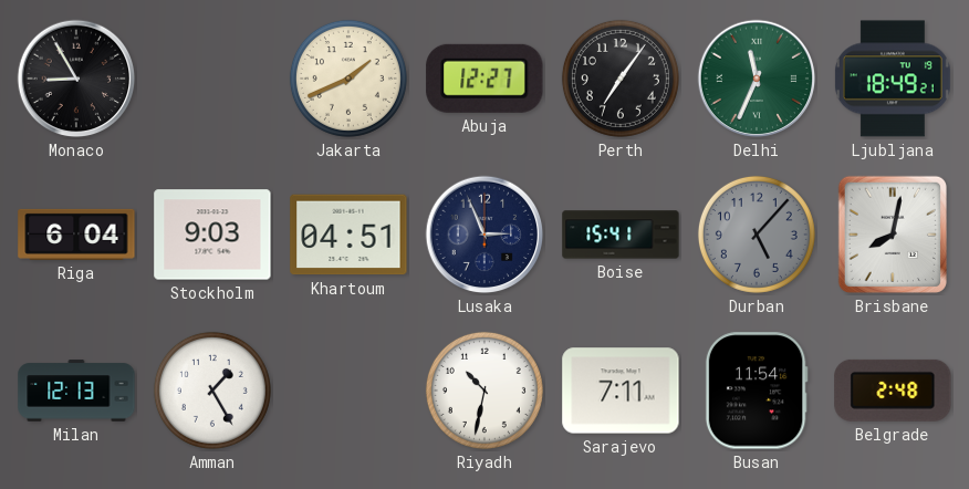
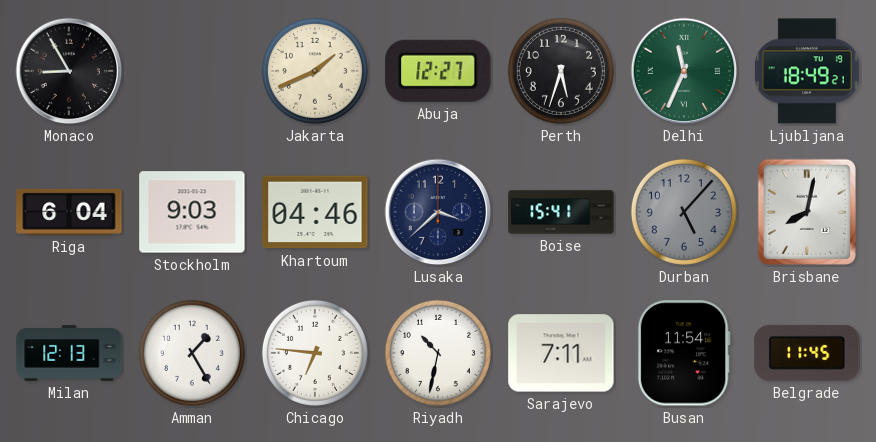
Perth: 7:06 -> 5:33
Khartoum: 04:51 -> 04:46
Lusaka: 2:56 -> 3:38
Chicago: none -> 6:46
Belgrade: 2:48 -> 11:45
